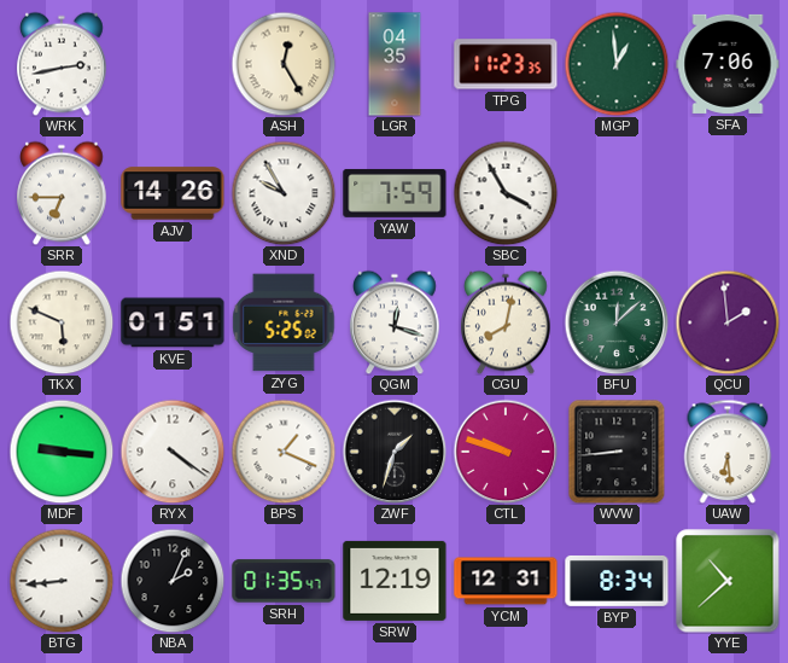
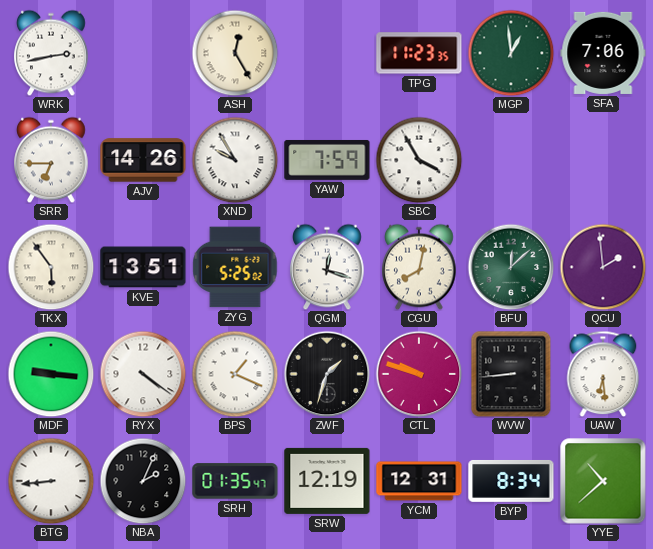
LGR: 04:35 -> none
TKX: 5:49 -> 5:54
KVE: 01:51 -> 13:51
